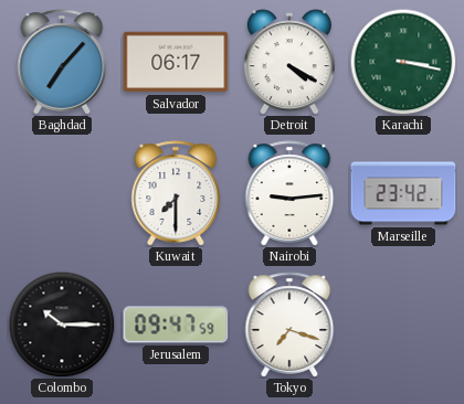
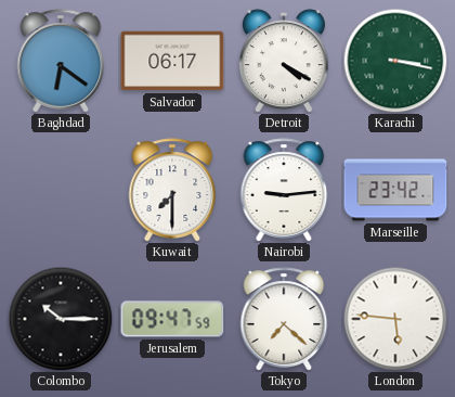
Baghdad: 7:07 -> 6:21
Tokyo: 7:18 -> 7:22
London: none -> 5:46
